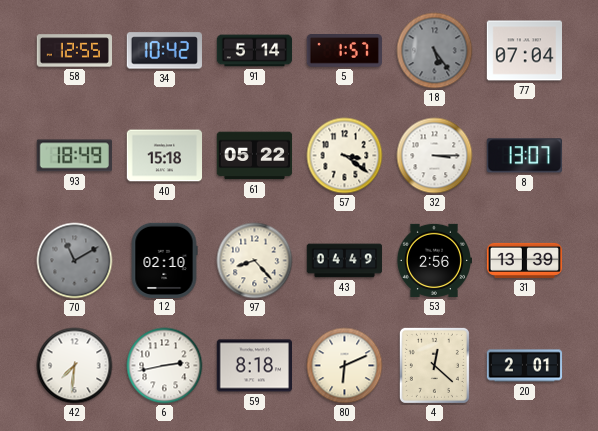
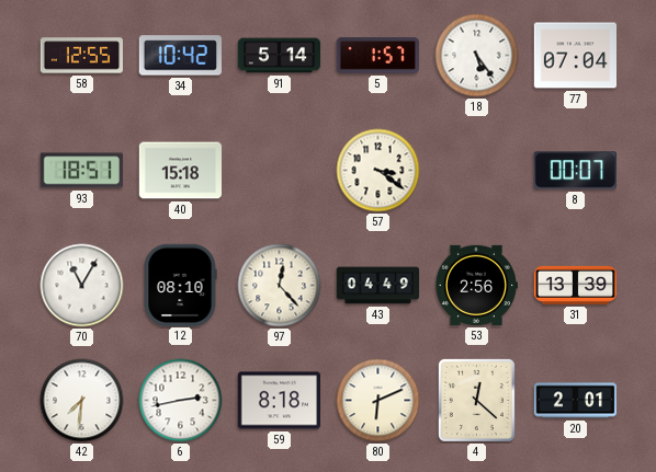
18 dial: grey -> white
93: 18:49 -> 18:51
61: 05:22 -> none
32: 3:15 -> none
8: 13:07 -> 00:07
70: 11:10 -> 11:05
70 dial: grey -> white
12: 02:10 -> 08:10
97: 8:23 -> 12:23
